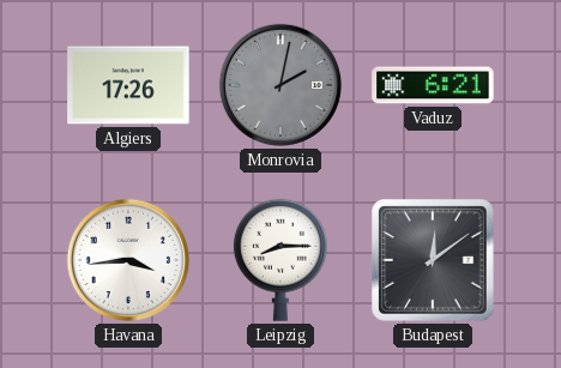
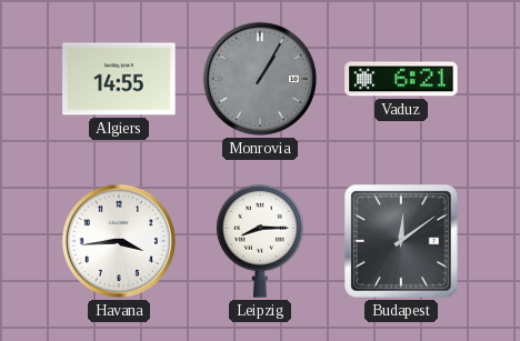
Algiers: 17:26 -> 14:55
Monrovia: 2:02 -> 1:05
